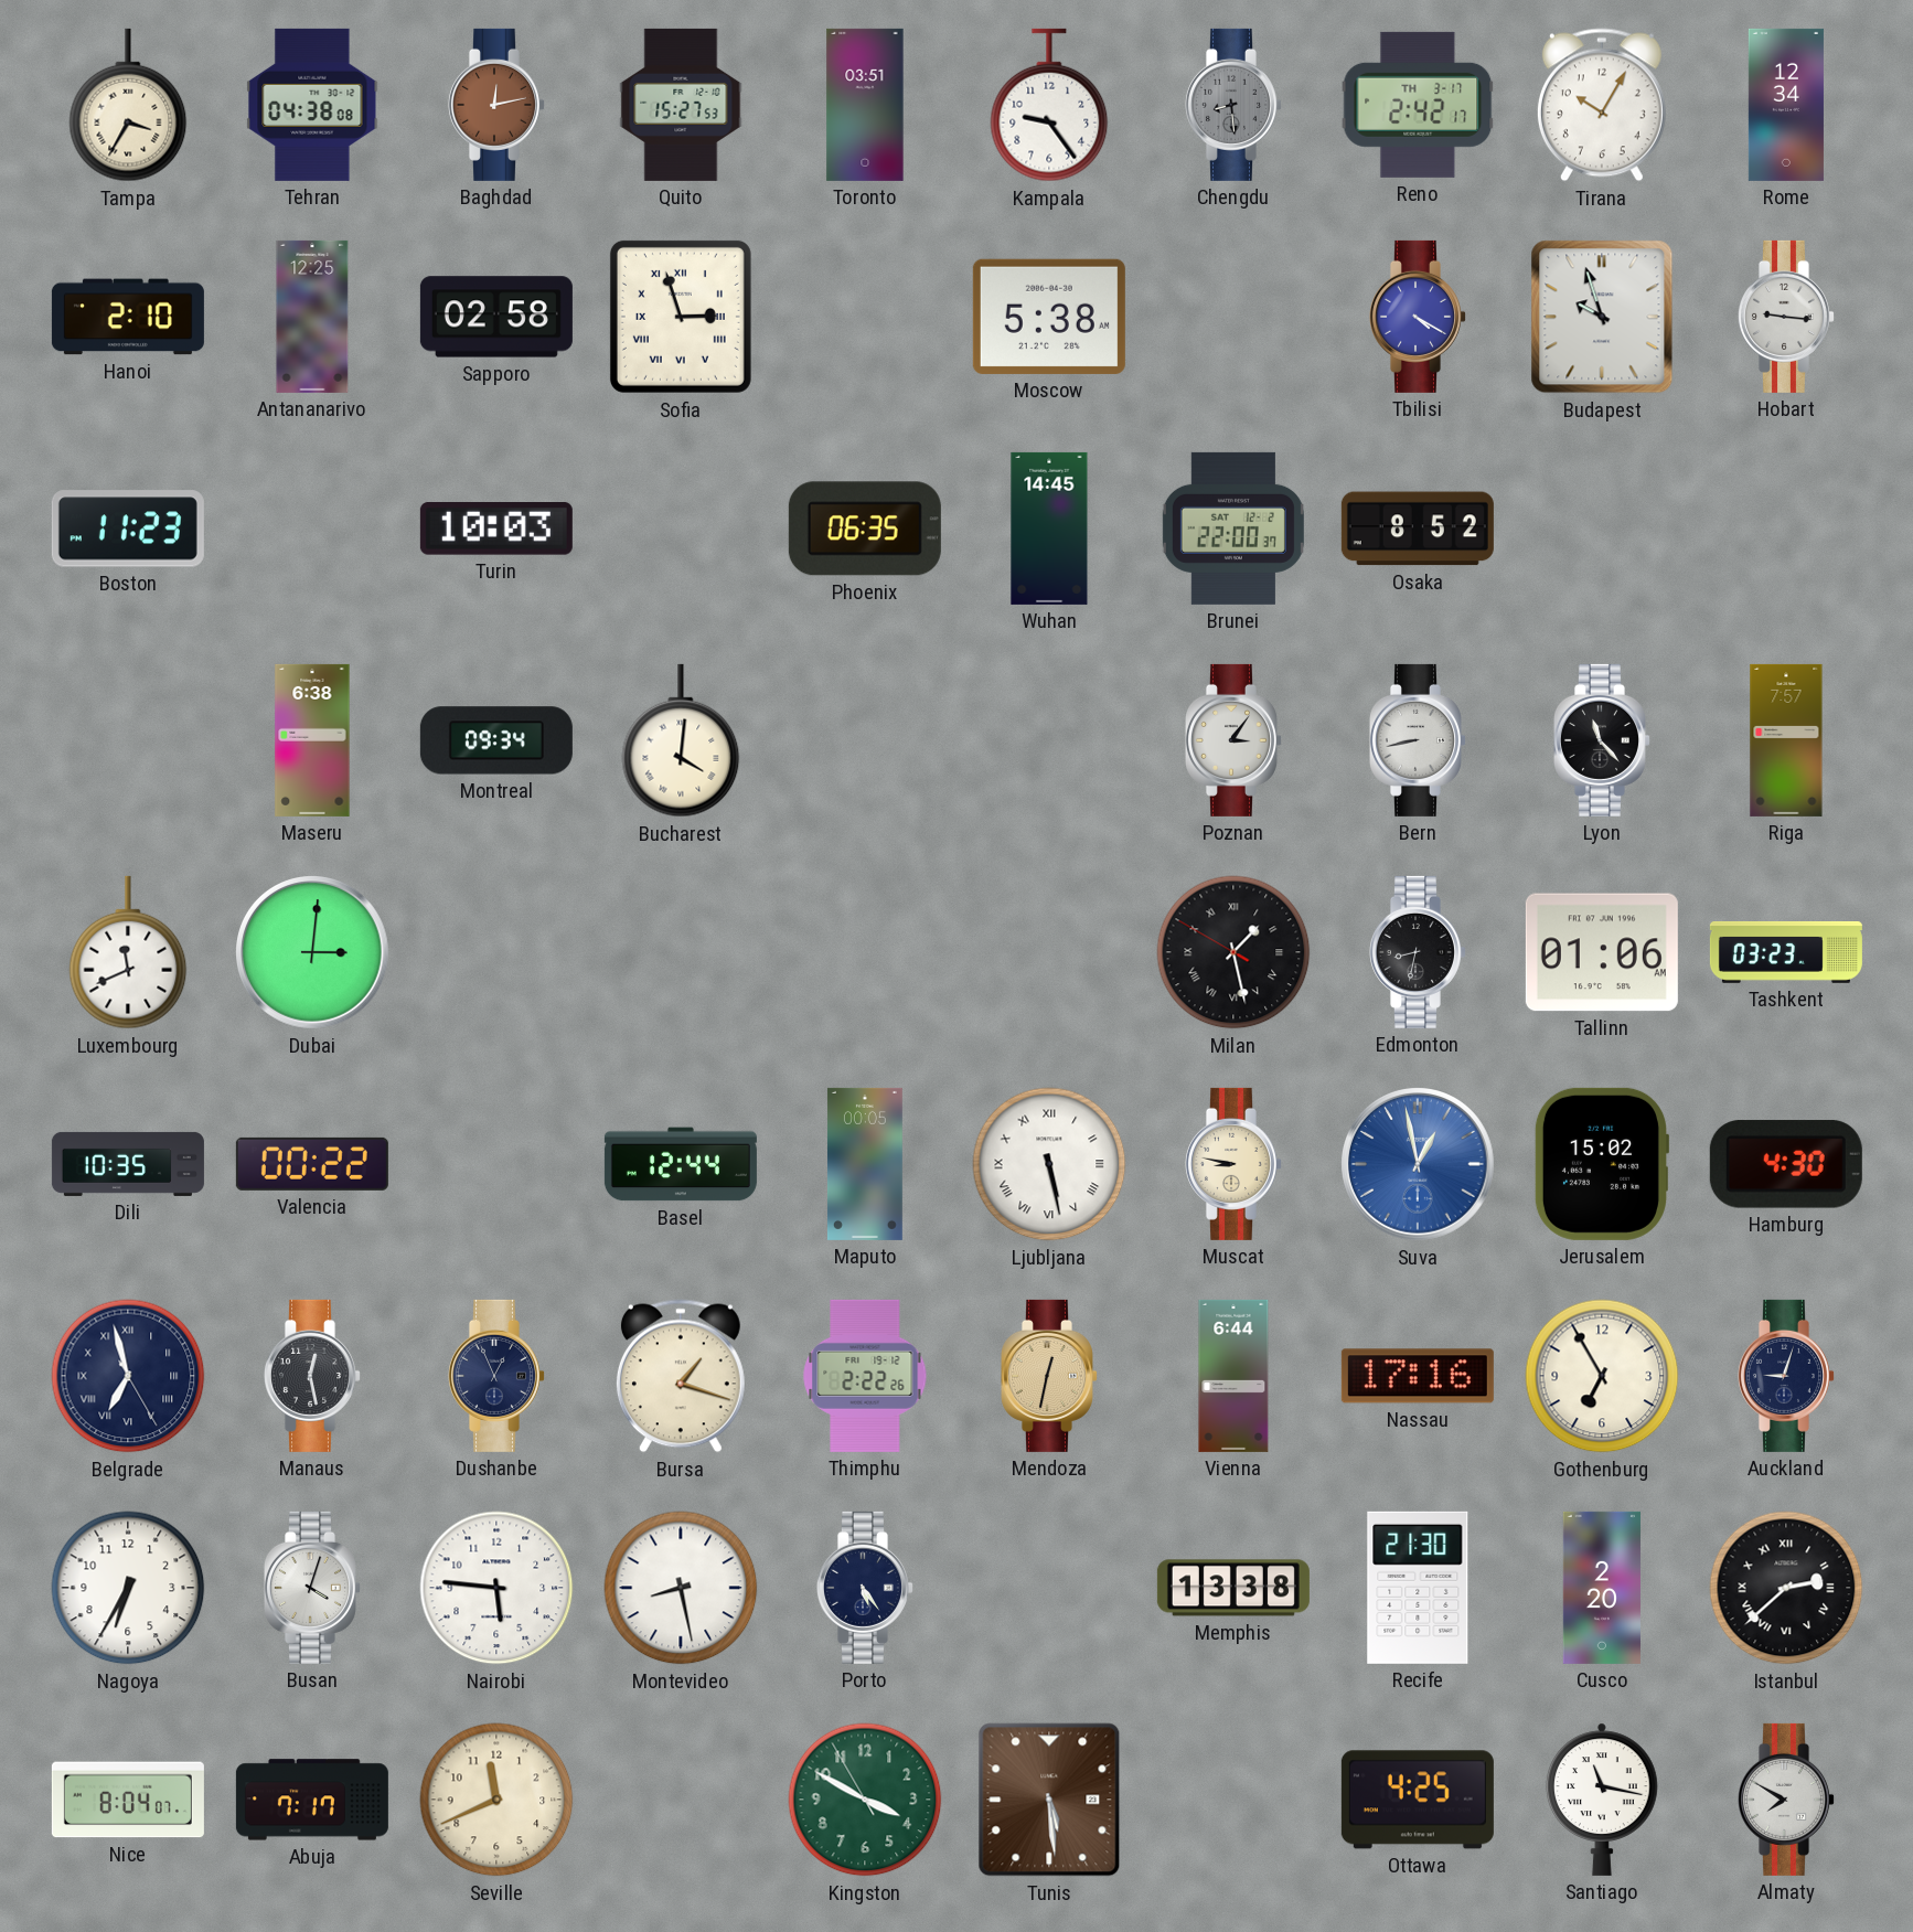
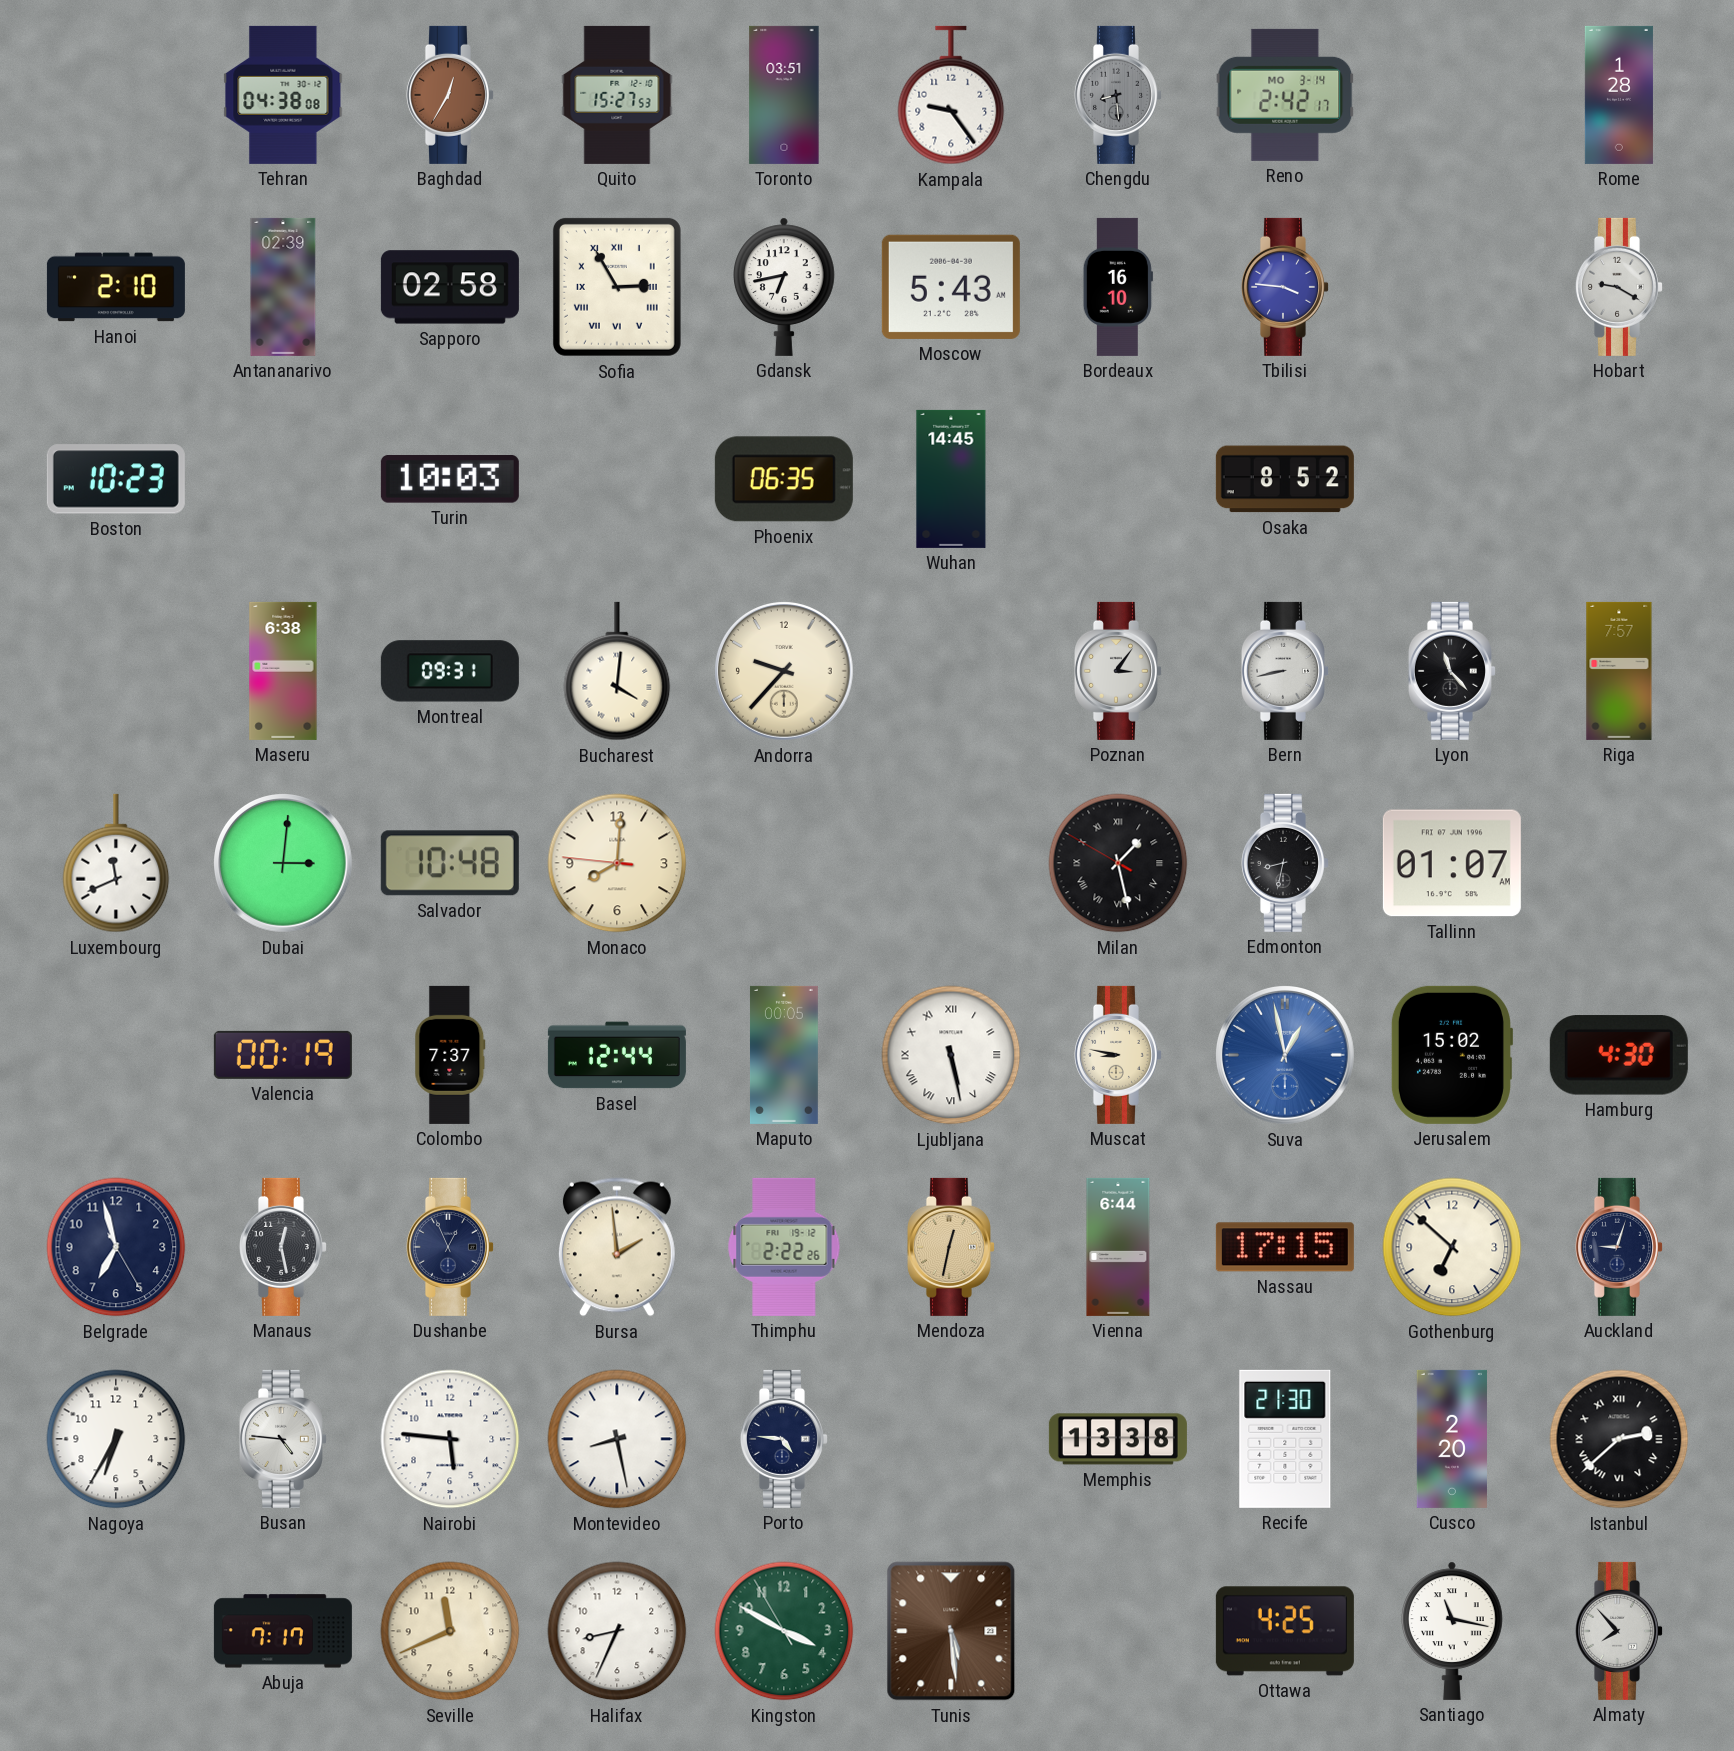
Tampa: 3:35 -> none
Baghdad: 12:13 -> 12:35
Reno date: TH 3-17 -> MO 3-14
Tirana: 10:05 -> none
Rome: 12:34 -> 1:28
Antananarivo: 12:25 -> 02:39
Sofia: 2:57 -> 2:55
Gdansk: none -> 6:43
Moscow: 5:38 -> 5:43
Bordeaux: none -> 16:10
Tbilisi: 4:20 -> 3:46
Budapest: 9:57 -> none
Hobart: 9:16 -> 9:20
Boston: 11:23 -> 10:23
Brunei: 22:00 -> none
Montreal: 09:34 -> 09:31
Andorra: none -> 9:37
Salvador: none -> 10:48
Monaco: none -> 8:00
Tallinn: 01:06 -> 01:07
Tashkent: 03:23 -> none
Dili: 10:35 -> none
Valencia: 00:22 -> 00:19
Colombo: none -> 7:37
Belgrade numerals: Roman -> Arabic
Bursa: 1:18 -> 1:59
Nassau: 17:16 -> 17:15
Gothenburg: 6:55 -> 6:52
Busan: 4:03 -> 4:46
Porto: 5:24 -> 4:46
Nice: 8:04 -> none
Halifax: none -> 8:34
Almaty: 7:50 -> 7:53
